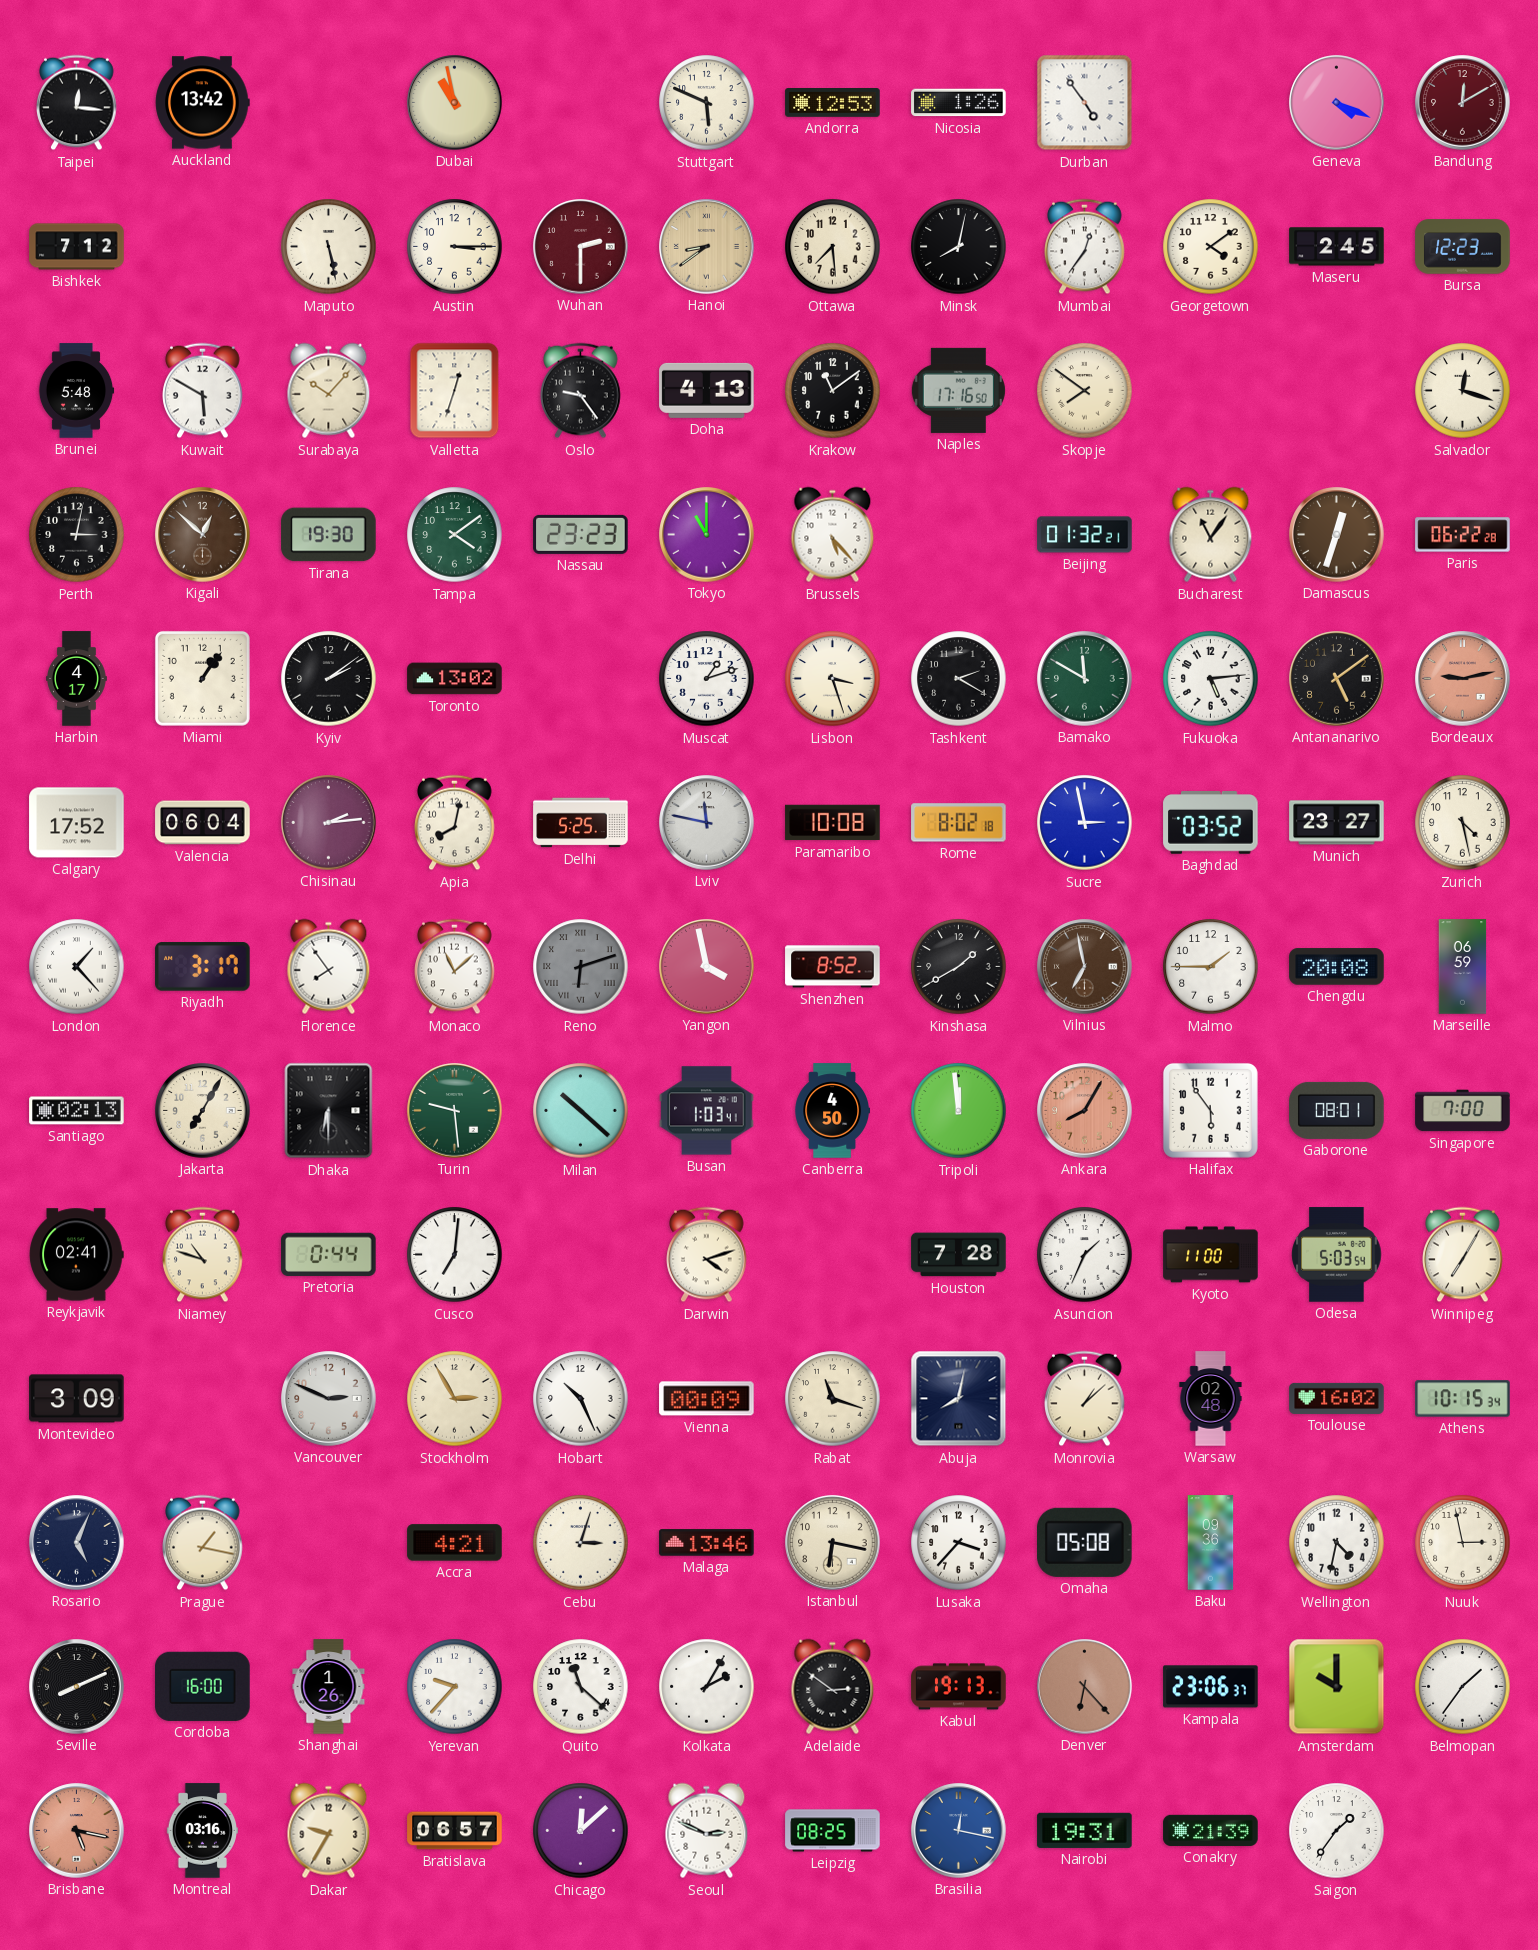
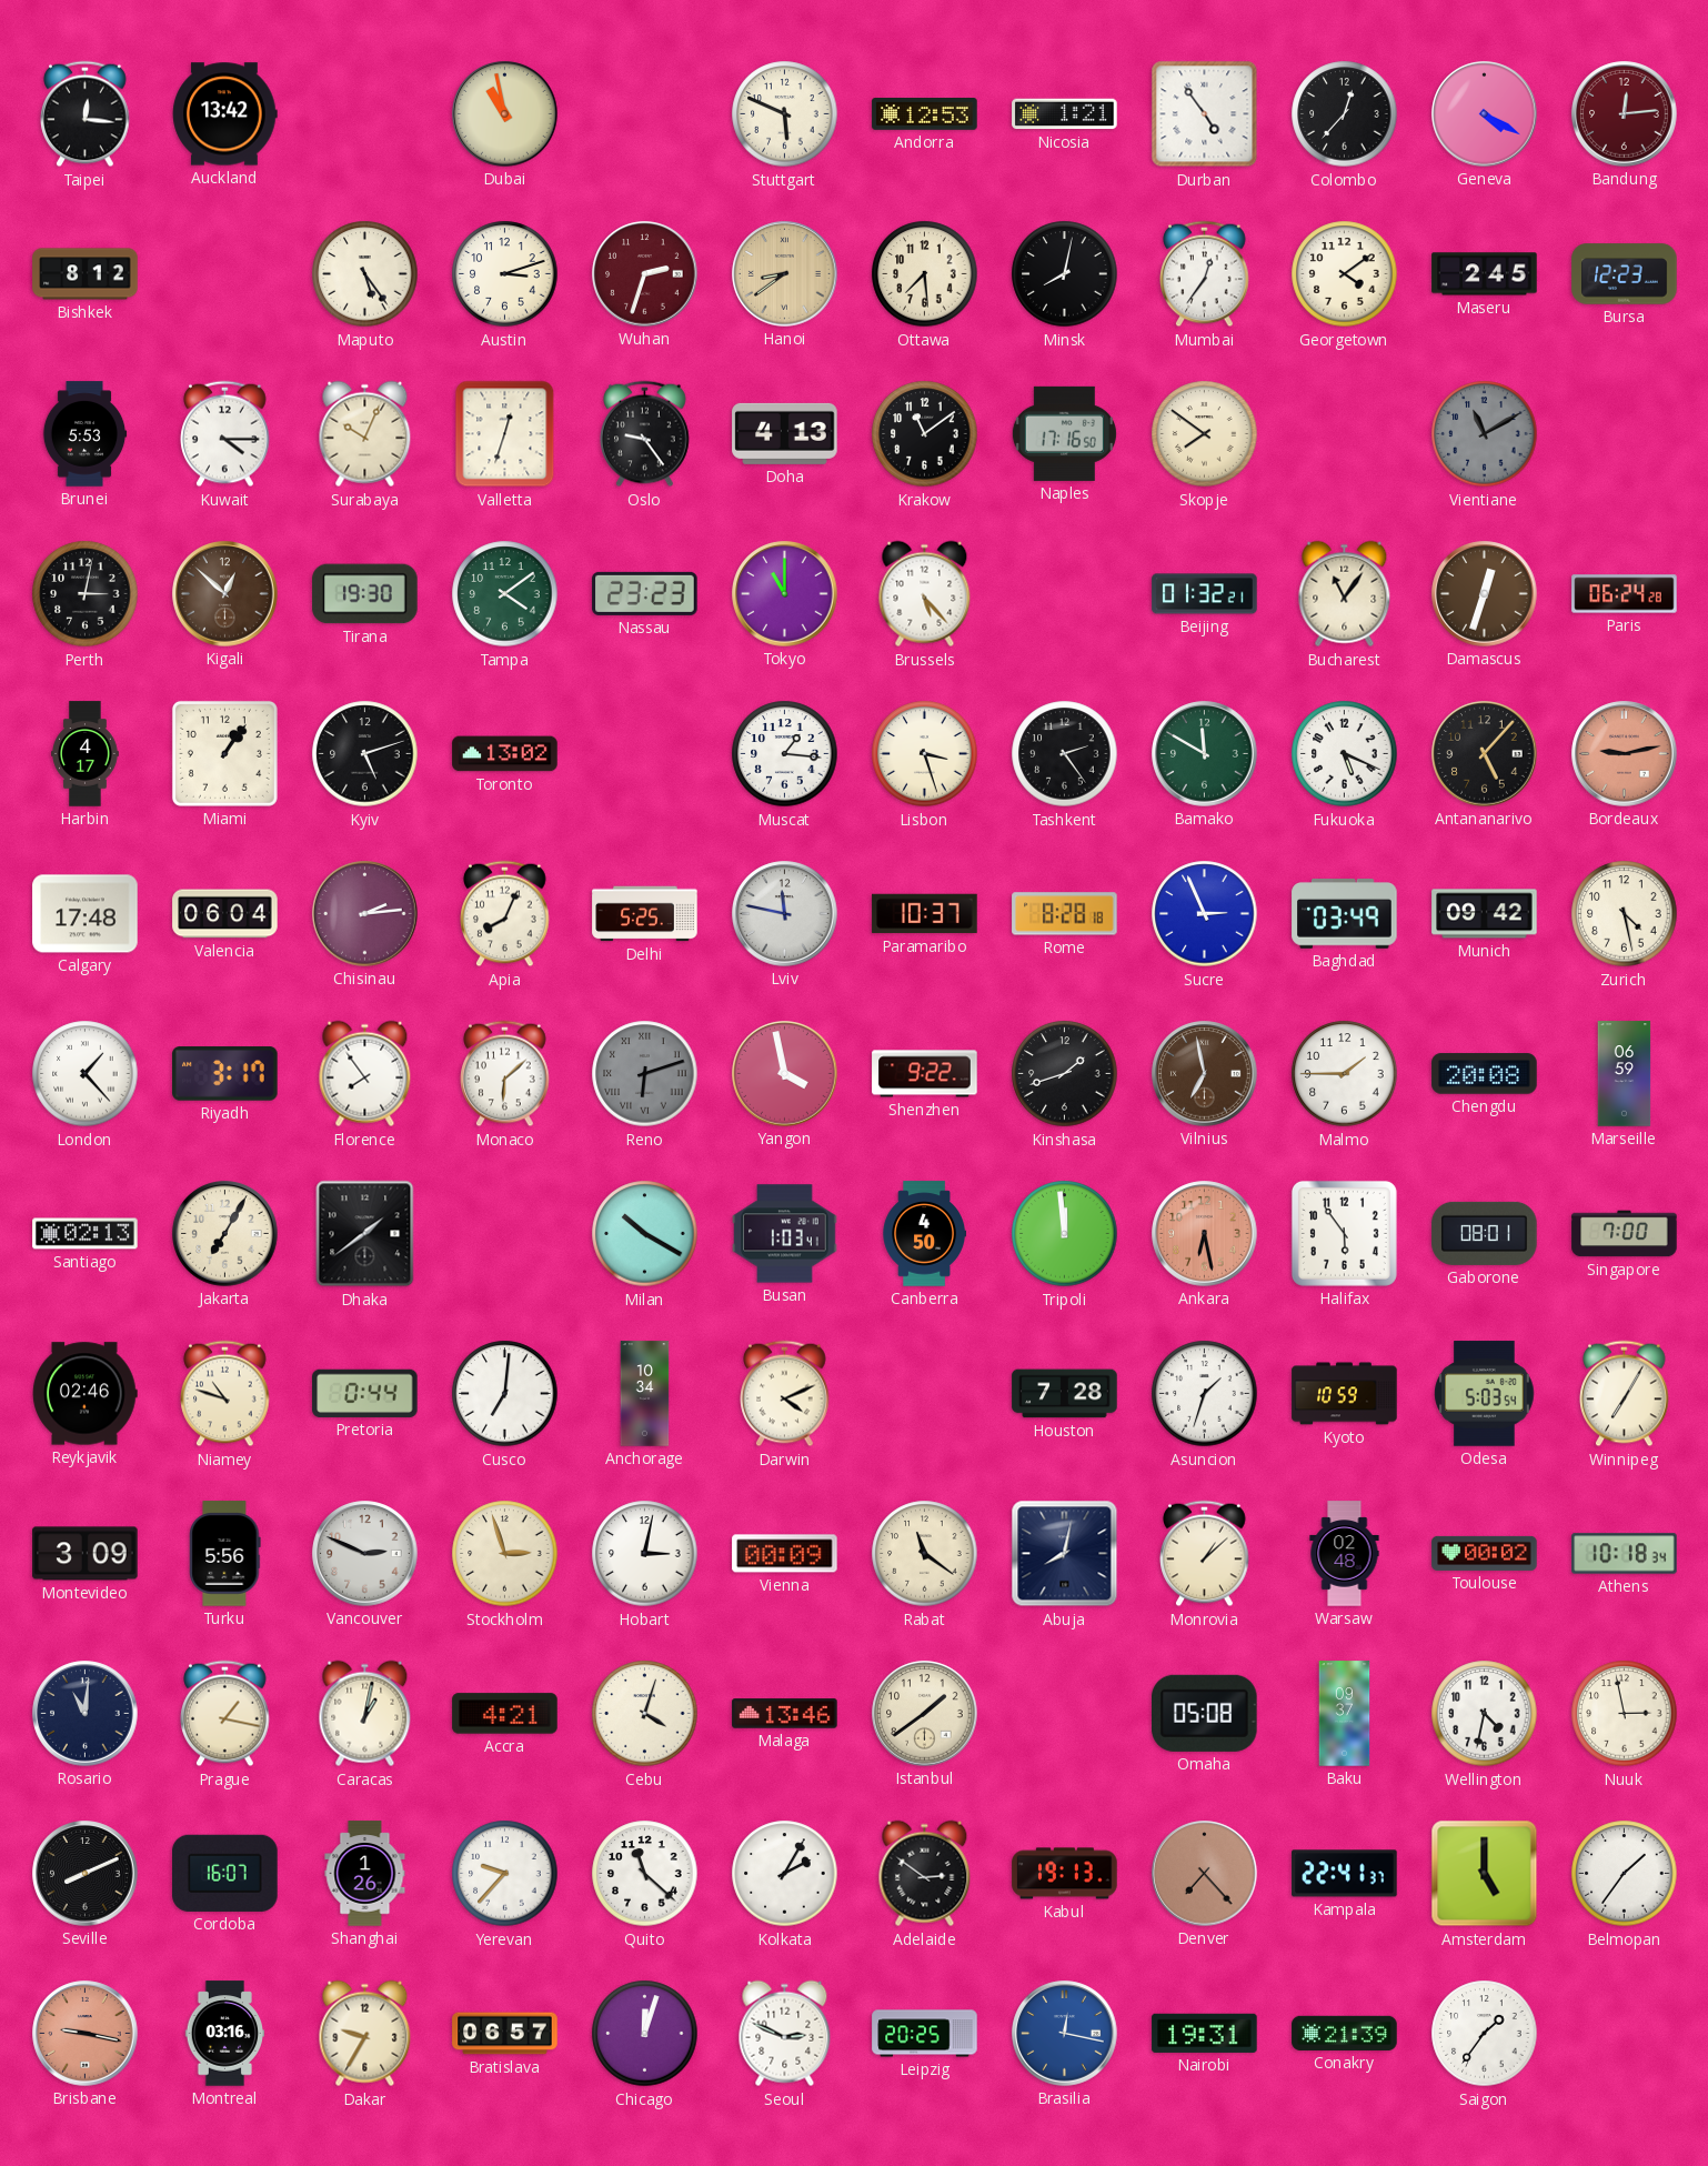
Nicosia: 1:26 -> 1:21
Colombo: none -> 12:37
Geneva: 4:19 -> 4:20
Bandung: 12:10 -> 12:14
Bishkek: 7:12 -> 8:12
Maputo: 5:28 -> 5:24
Austin: 3:15 -> 3:12
Wuhan: 2:30 -> 2:33
Brunei: 5:48 -> 5:53
Kuwait: 5:50 -> 4:15
Surabaya: 10:07 -> 10:04
Vientiane: none -> 11:10
Salvador: 12:18 -> none
Paris: 06:22 -> 06:24
Kyiv: 2:09 -> 5:12
Muscat: 1:12 -> 1:16
Tashkent: 2:20 -> 2:24
Fukuoka: 5:14 -> 5:19
Antananarivo: 5:09 -> 5:07
Calgary: 17:52 -> 17:48
Apia: 8:02 -> 8:04
Paramaribo: 10:08 -> 10:37
Rome: 8:02 -> 8:28
Sucre: 2:58 -> 2:56
Baghdad: 03:52 -> 03:49
Munich: 23:27 -> 09:42
Monaco: 11:08 -> 6:08
Shenzhen: 8:52 -> 9:22
Kinshasa: 1:40 -> 1:42
Dhaka: 6:30 -> 1:39
Turin: 9:29 -> none
Milan: 10:22 -> 10:20
Ankara: 8:05 -> 6:28
Reykjavik: 02:41 -> 02:46
Anchorage: none -> 10:34
Darwin: 4:12 -> 4:11
Asuncion: 1:34 -> 1:33
Kyoto: 11:00 -> 10:59
Turku: none -> 5:56
Stockholm: 2:55 -> 2:57
Hobart: 10:26 -> 3:02
Rabat: 11:18 -> 11:21
Toulouse: 16:02 -> 00:02
Athens: 10:15 -> 10:18
Rosario: 5:04 -> 11:01
Caracas: none -> 1:02
Cebu: 3:03 -> 4:03
Istanbul: 6:17 -> 1:39
Lusaka: 3:37 -> none
Baku: 09:36 -> 09:37
Cordoba: 16:00 -> 16:07
Denver: 6:23 -> 7:23
Kampala: 23:06 -> 22:41
Amsterdam: 10:00 -> 5:00
Brisbane: 5:17 -> 9:17
Chicago: 12:08 -> 12:03
Leipzig: 08:25 -> 20:25
